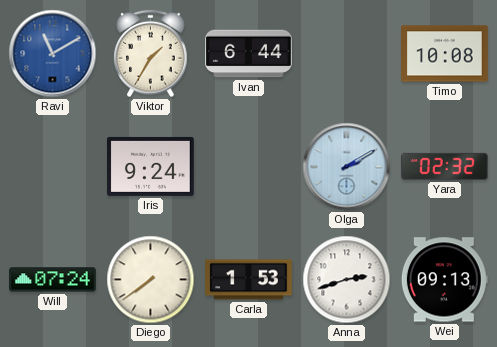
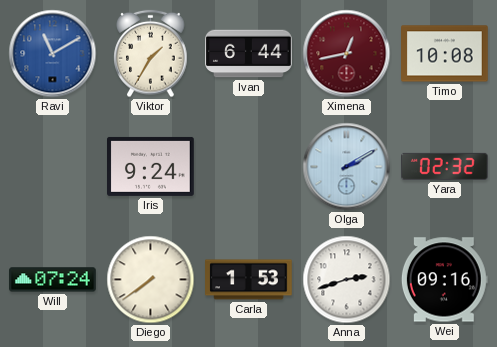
Ximena: none -> 12:43
Wei: 09:13 -> 09:16
